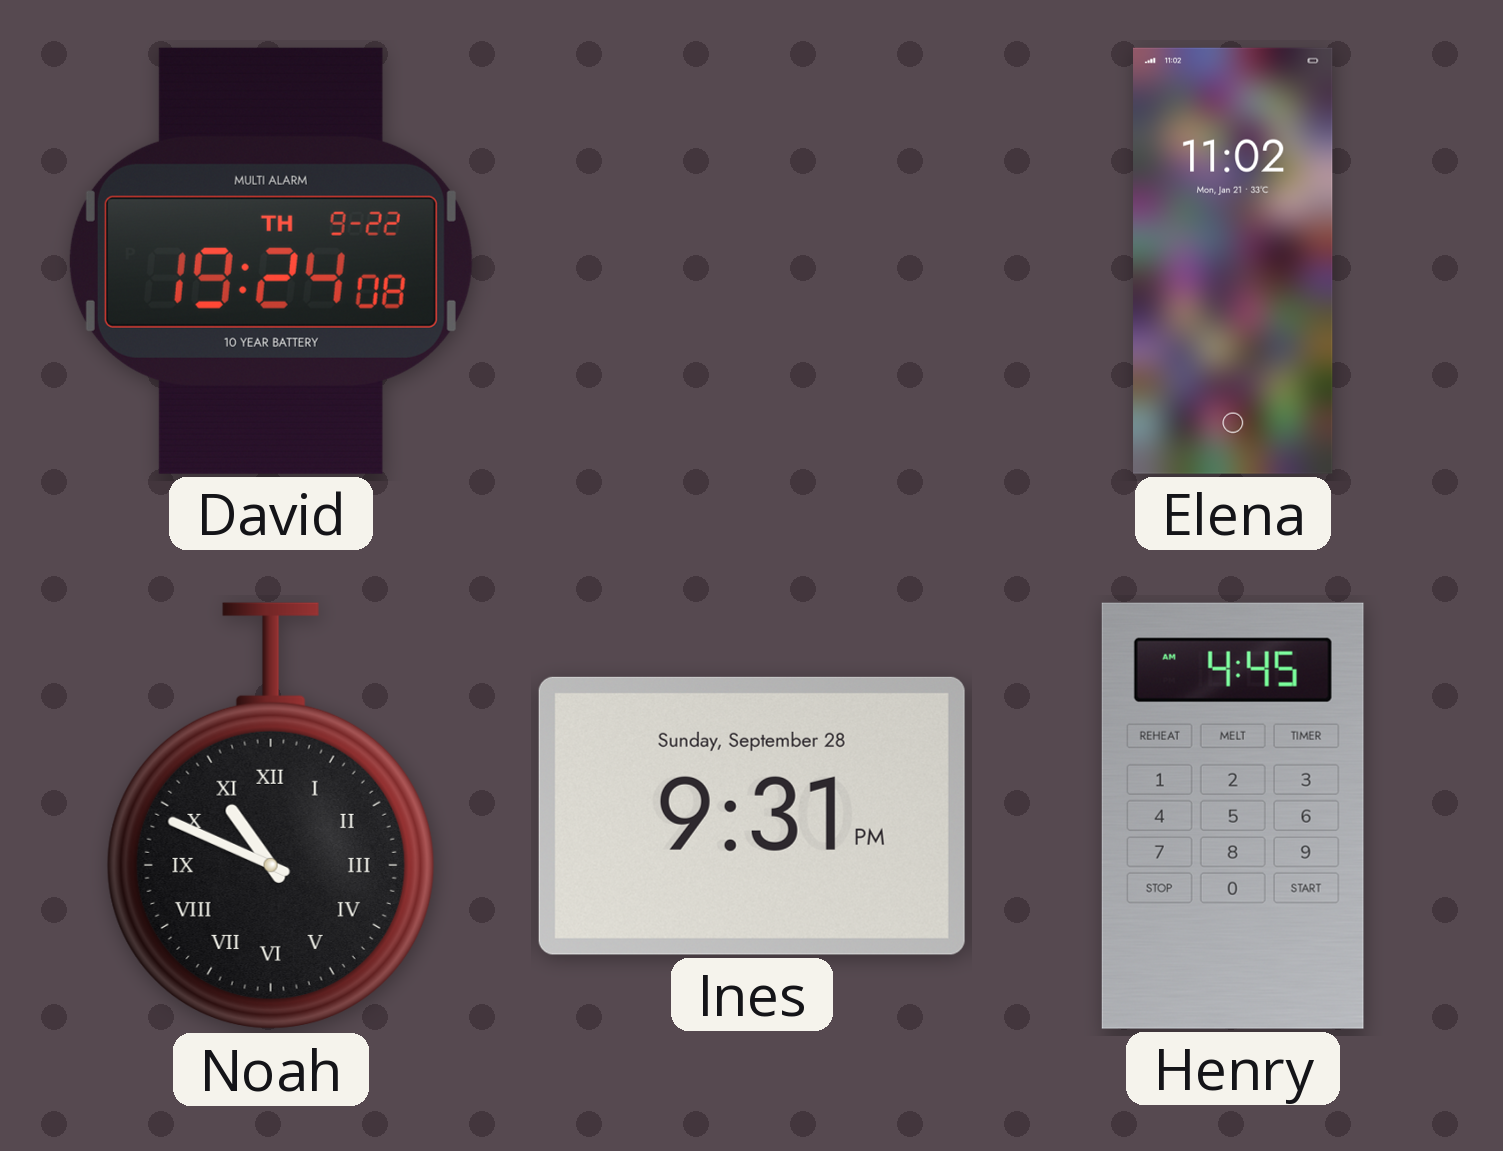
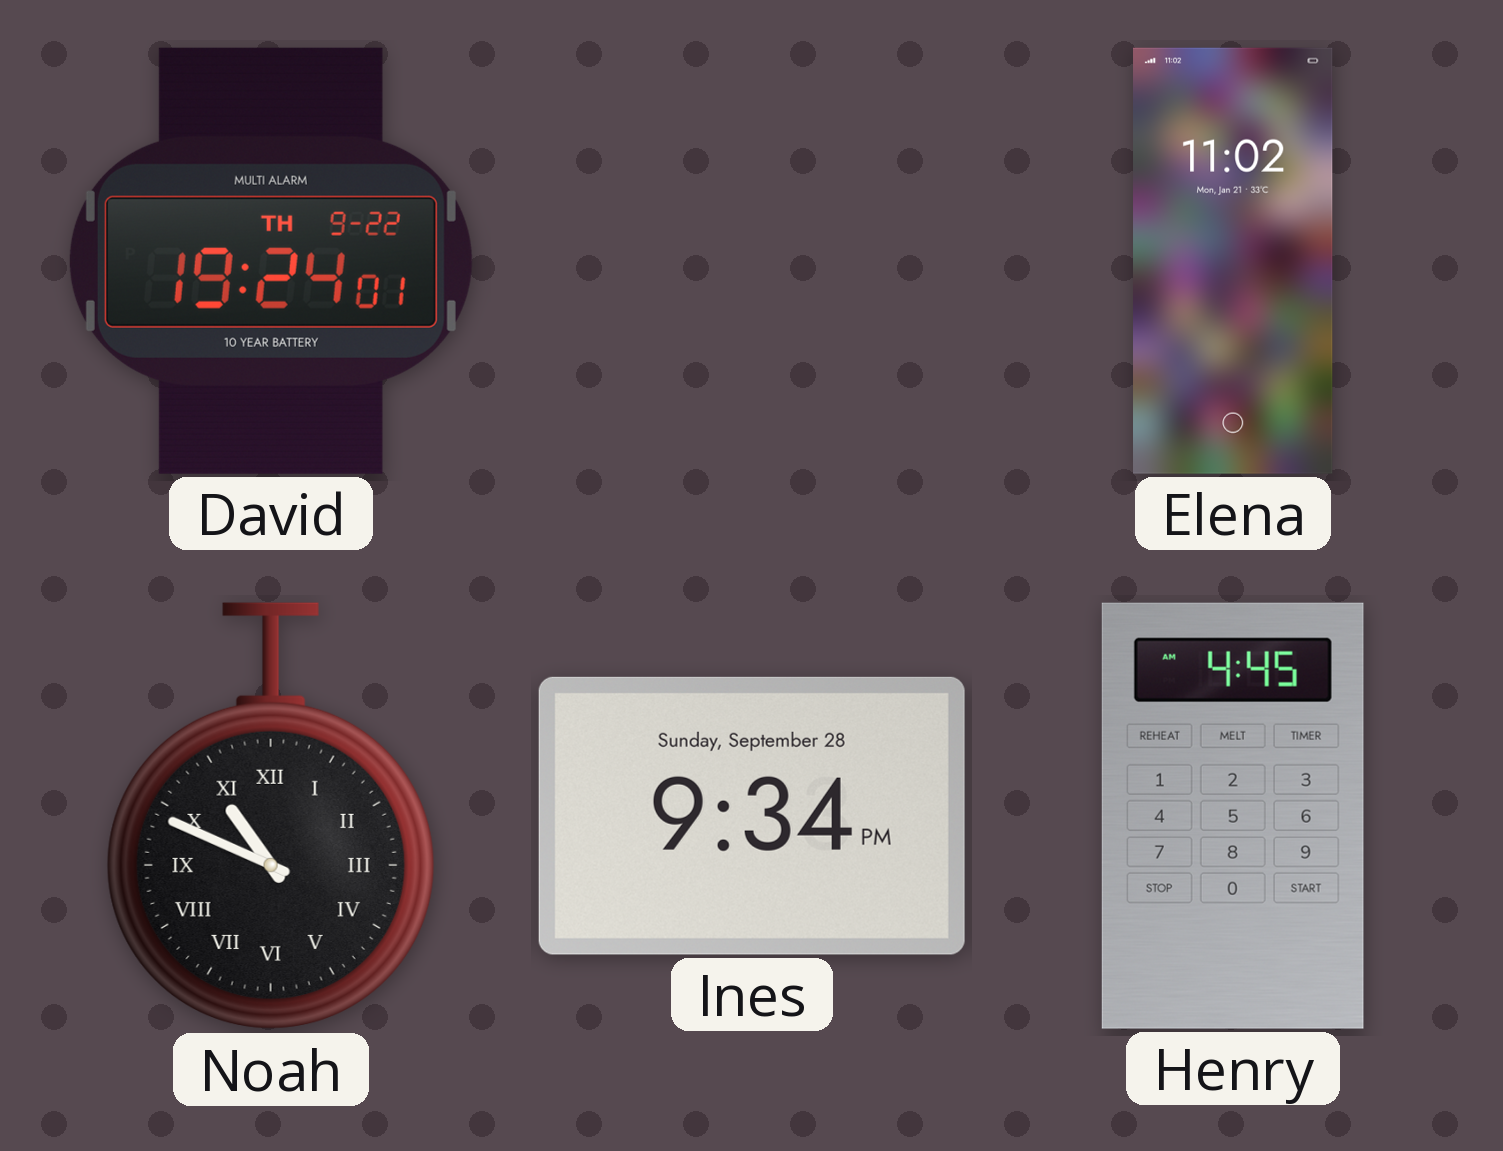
David: 19:24:08 -> 19:24:01
Ines: 9:31 -> 9:34
